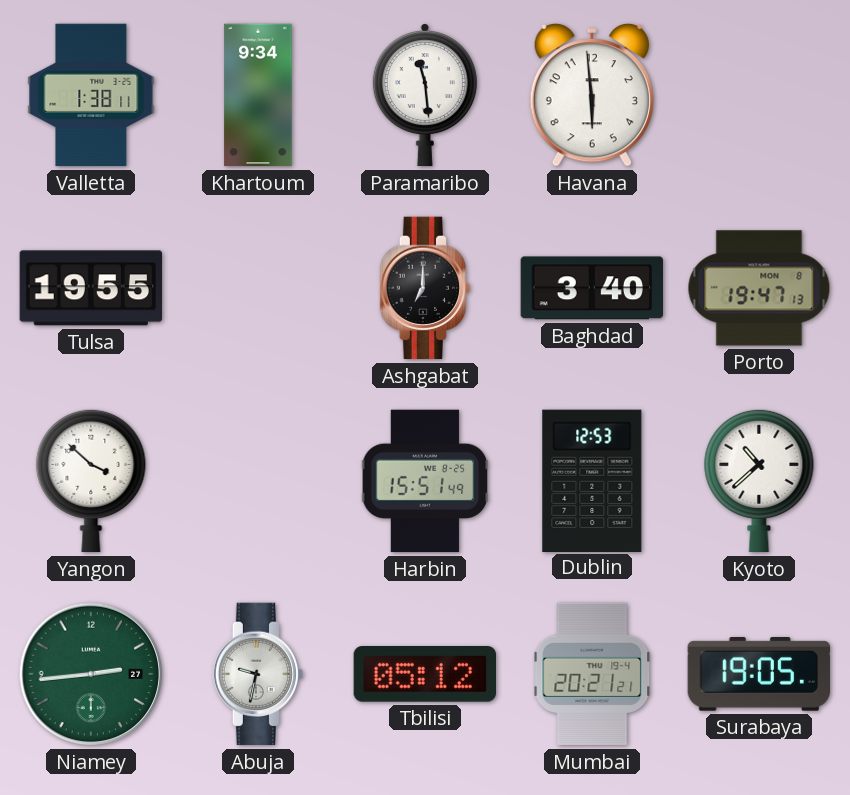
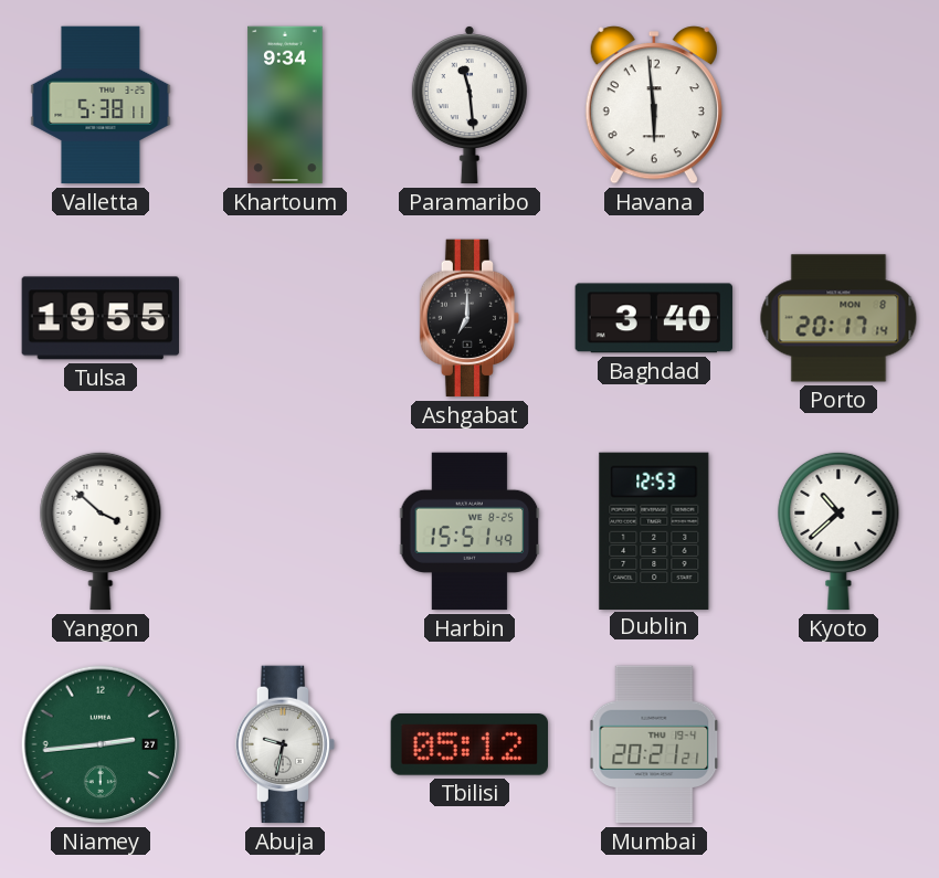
Valletta: 1:38 -> 5:38
Porto: 19:47 -> 20:17
Surabaya: 19:05 -> none
